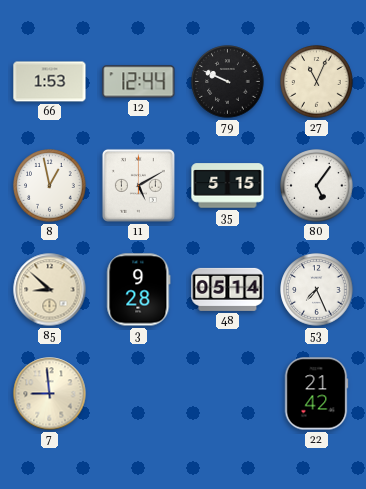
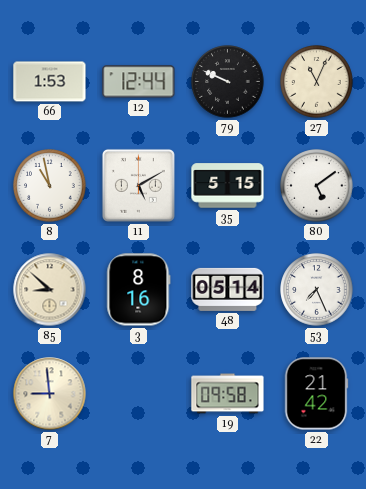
8: 12:58 -> 10:58
80: 5:06 -> 5:09
3: 9:28 -> 8:16
19: none -> 09:58
